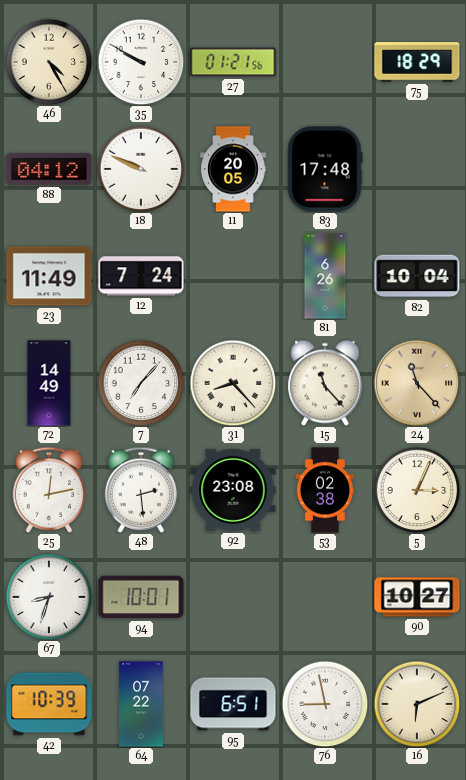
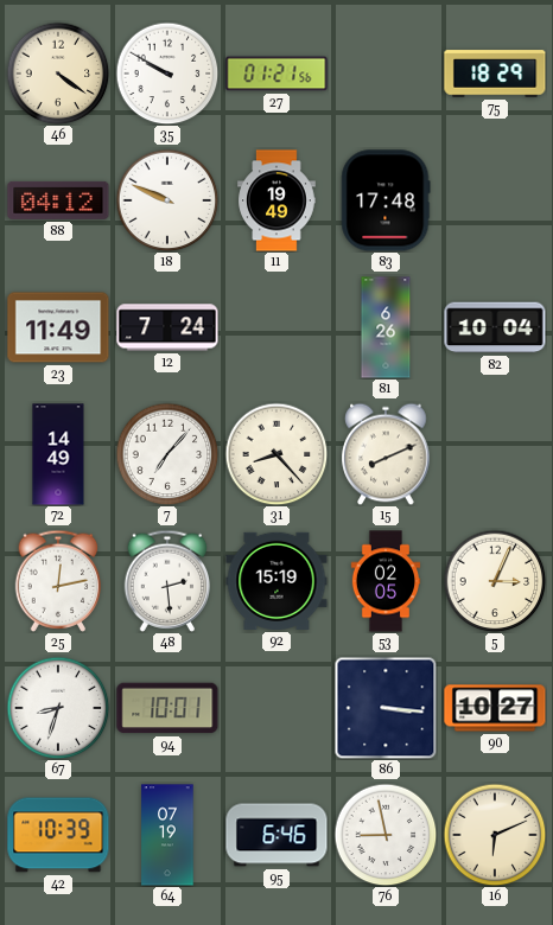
46: 4:25 -> 4:21
11: 20:05 -> 19:49
15: 11:23 -> 8:11
24: 11:23 -> none
92: 23:08 -> 15:19
53: 02:38 -> 02:05
86: none -> 3:16
64: 07:22 -> 07:19
95: 6:51 -> 6:46
